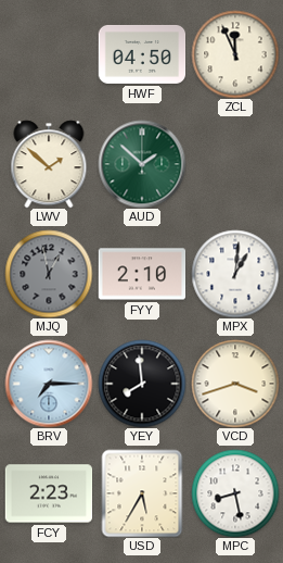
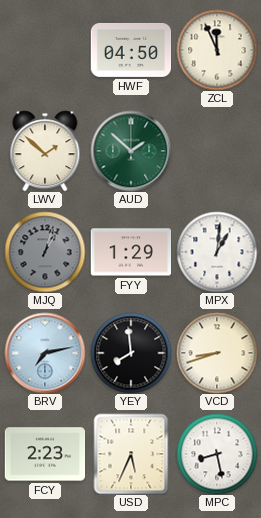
MJQ: 12:58 -> 1:03
FYY: 2:10 -> 1:29
BRV: 7:15 -> 7:13
VCD: 3:42 -> 8:42
USD: 5:35 -> 5:34
